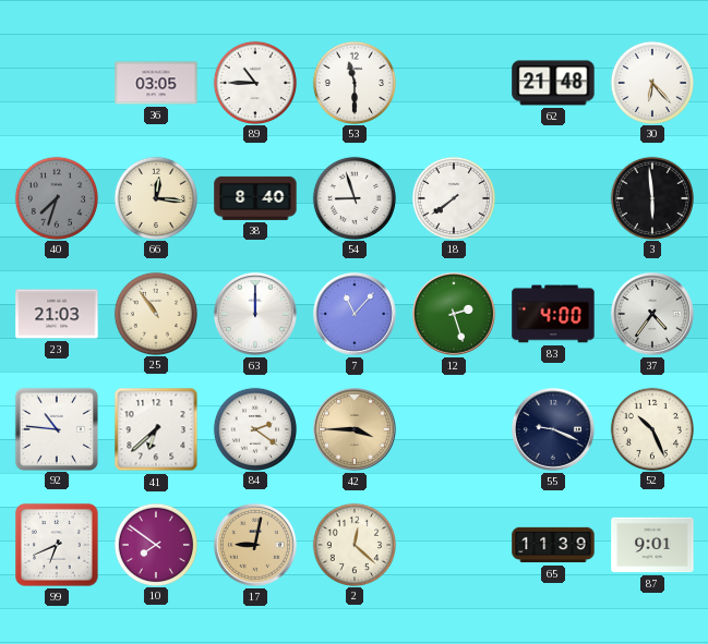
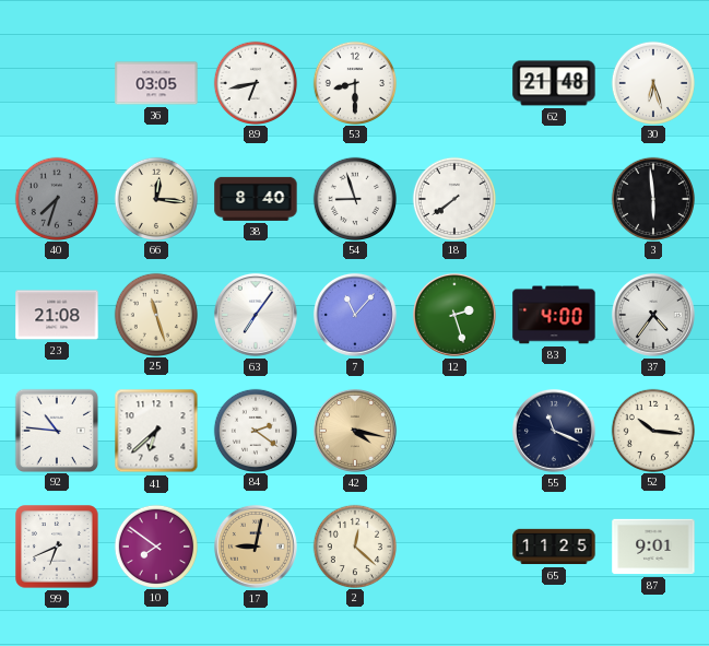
89: 10:45 -> 6:43
53: 11:30 -> 8:30
30: 6:23 -> 6:27
23: 21:03 -> 21:08
25: 10:54 -> 11:27
63: 12:00 -> 7:06
42: 3:45 -> 4:17
55: 9:19 -> 11:19
52: 10:26 -> 10:16
65: 11:39 -> 11:25
